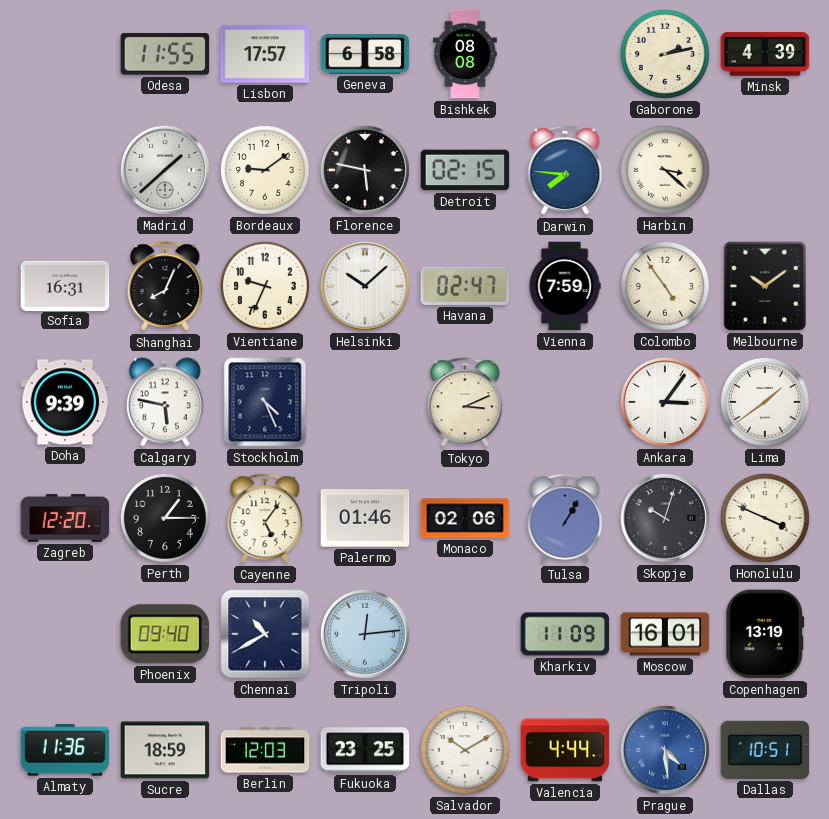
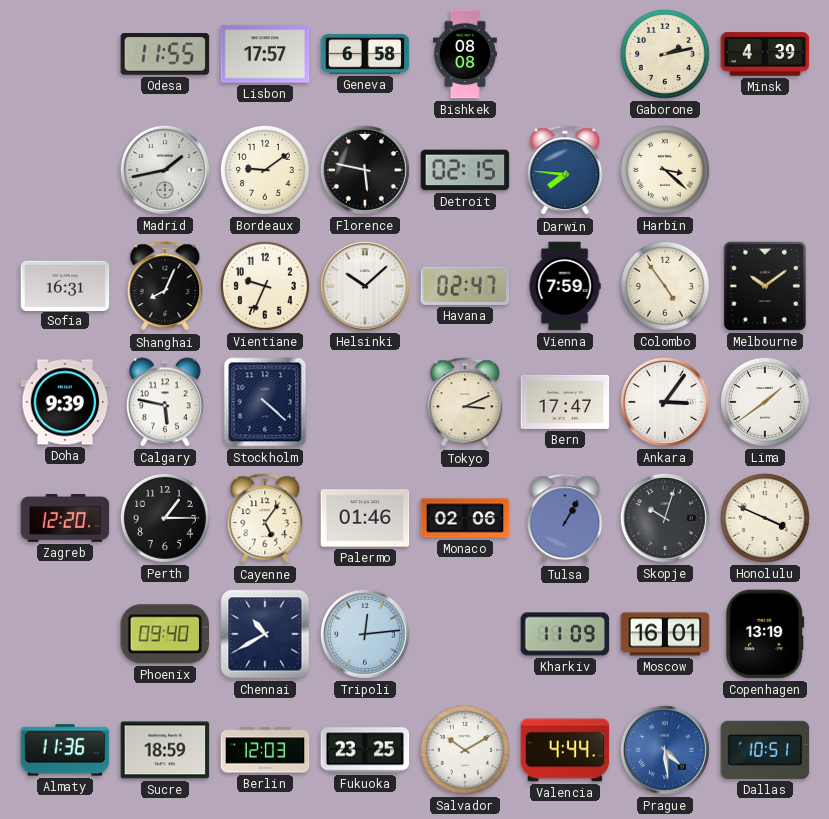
Madrid: 1:38 -> 1:43
Stockholm: 4:26 -> 4:22
Bern: none -> 17:47
